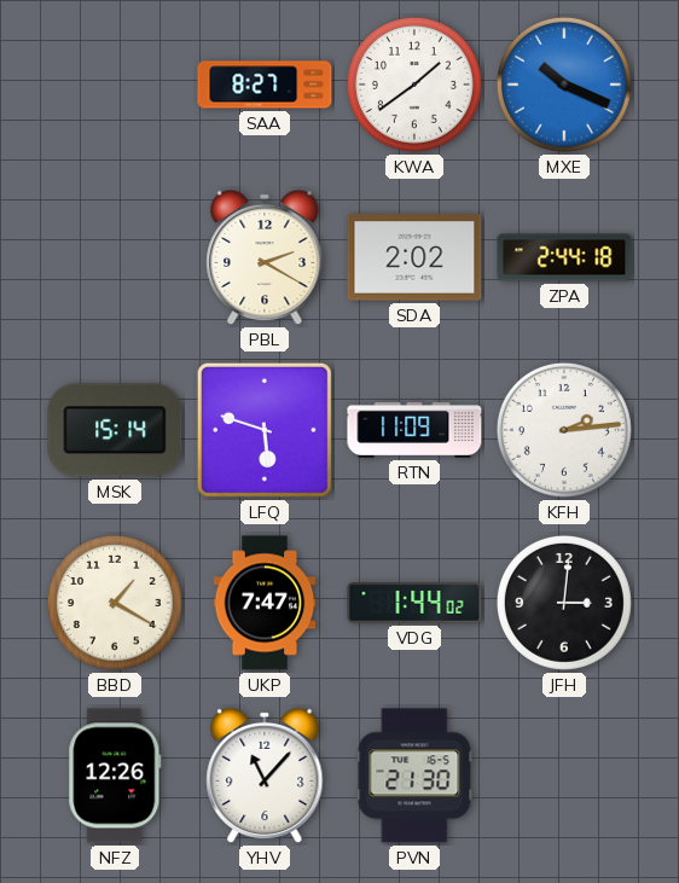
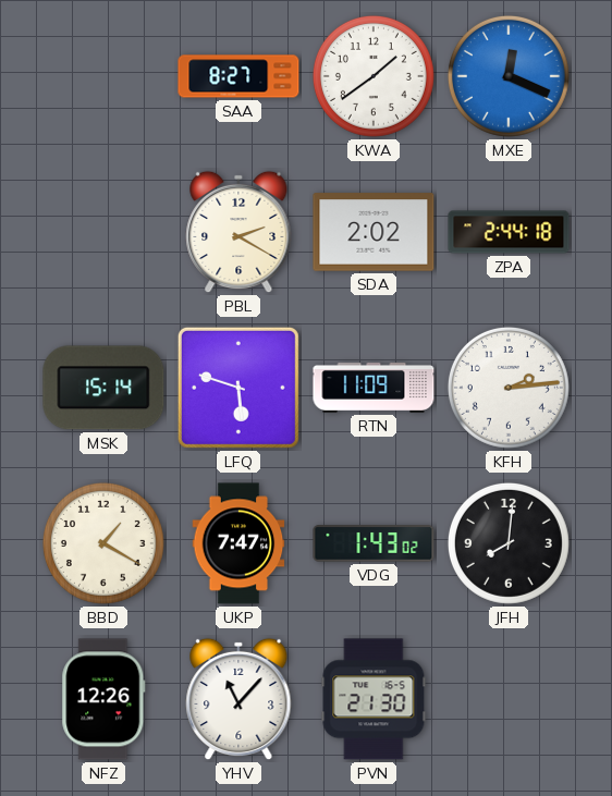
MXE: 10:19 -> 12:19
VDG: 1:44 -> 1:43
JFH: 3:01 -> 8:01
